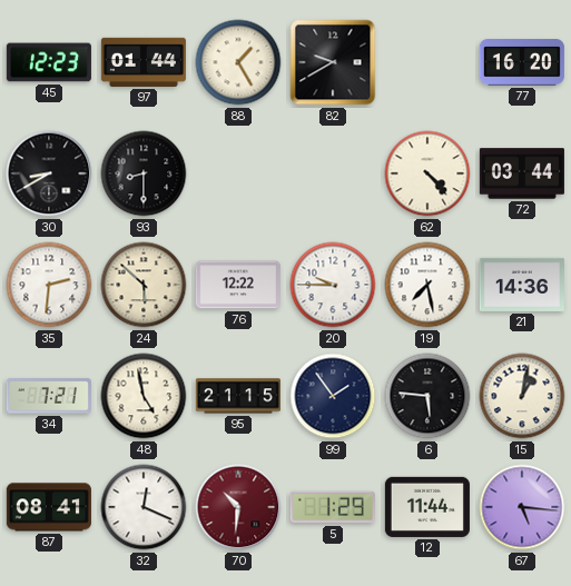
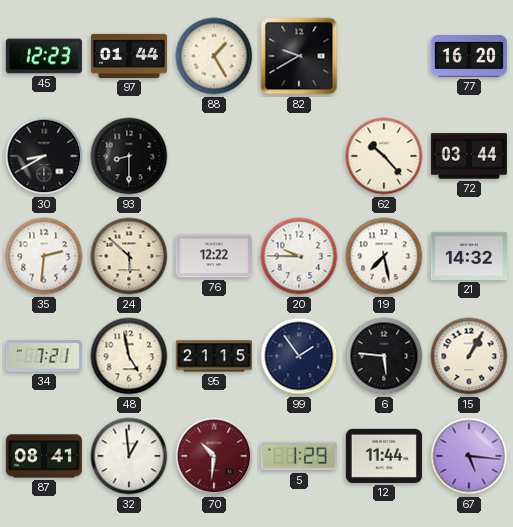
62: 4:23 -> 10:23
21: 14:36 -> 14:32
15: 1:02 -> 1:05
32: 12:19 -> 12:59
